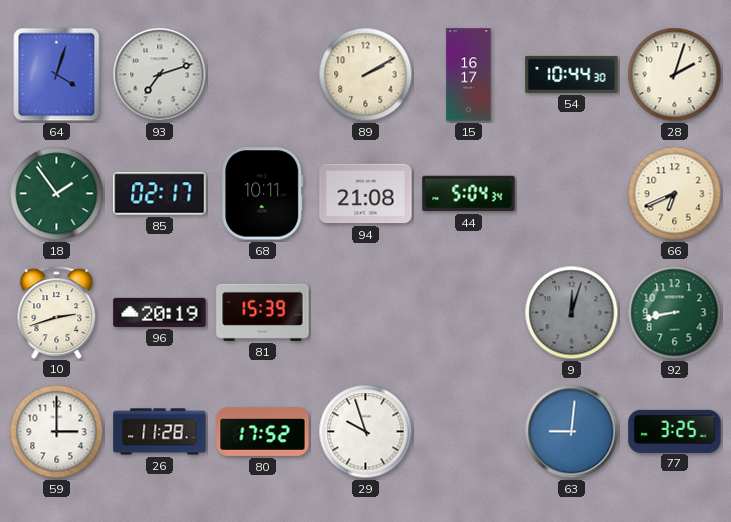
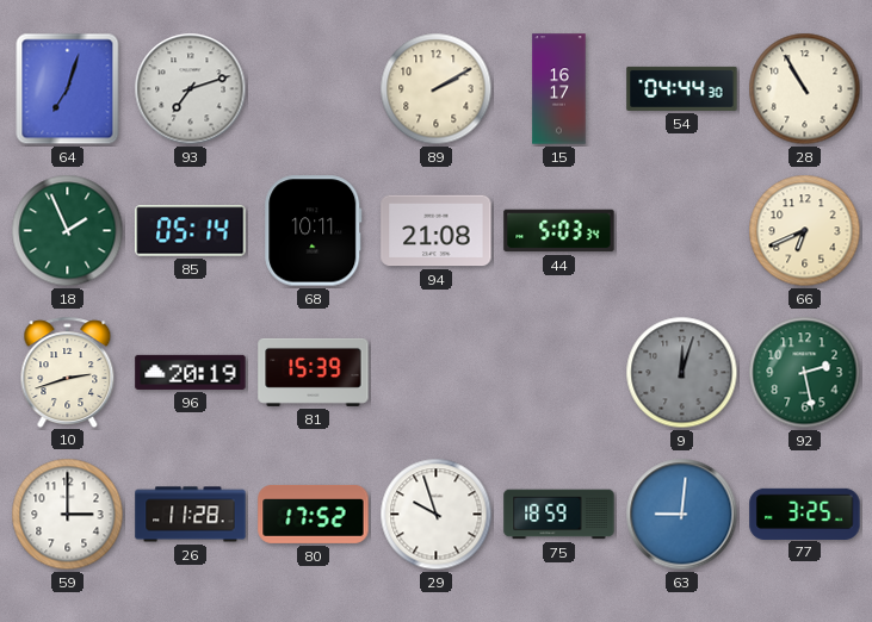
64: 4:03 -> 7:03
54: 10:44 -> 04:44
28: 2:03 -> 10:55
18: 1:54 -> 1:56
85: 02:17 -> 05:14
44: 5:04 -> 5:03
92: 8:43 -> 2:28
75: none -> 18:59
